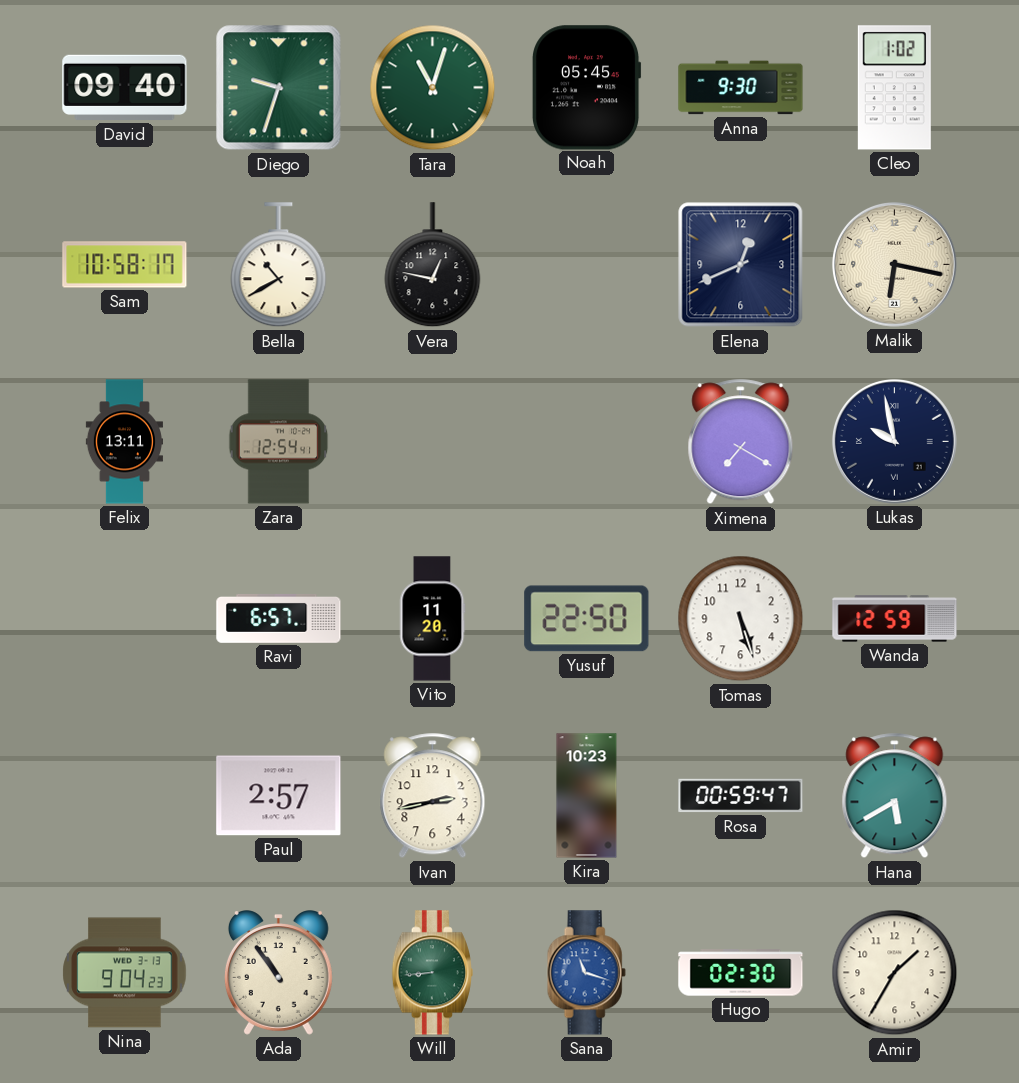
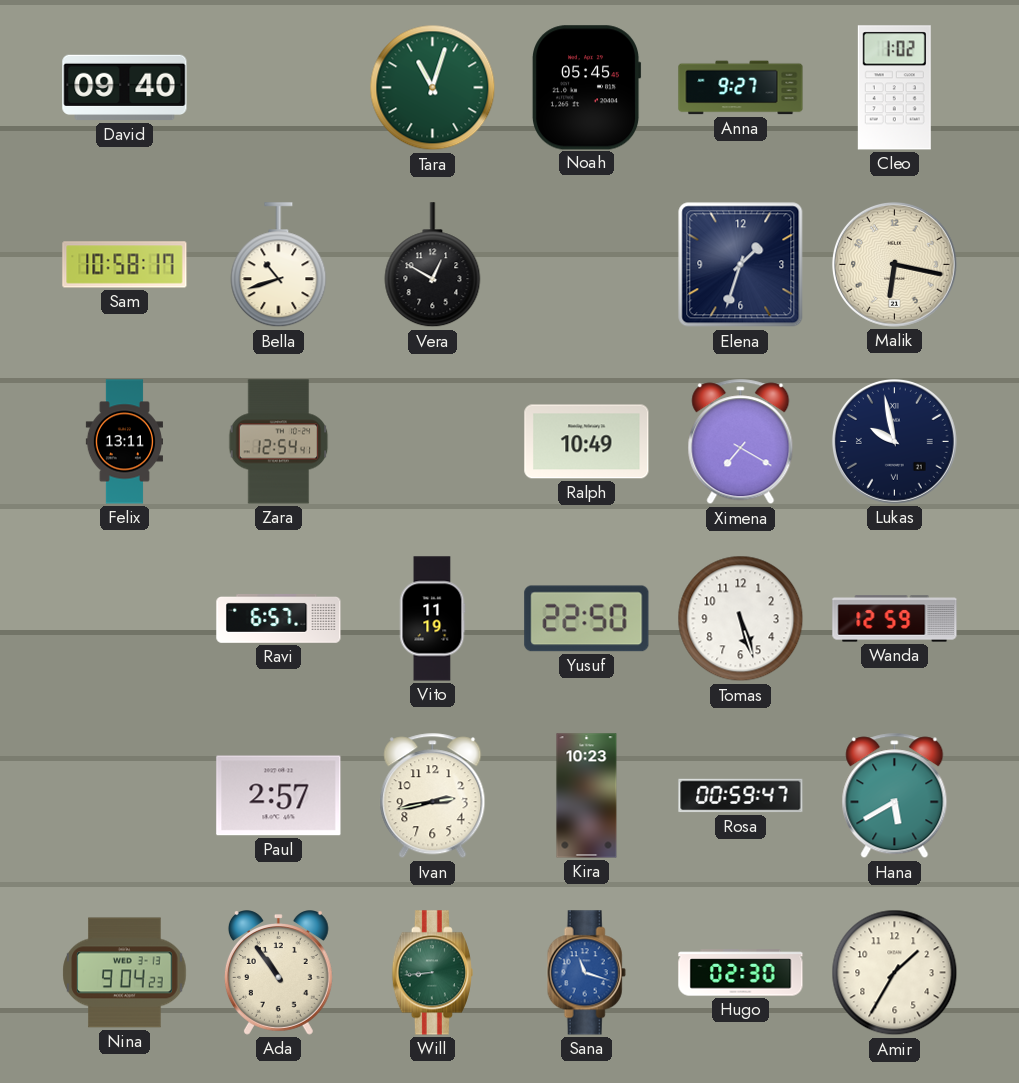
Diego: 9:33 -> none
Anna: 9:30 -> 9:27
Bella: 10:40 -> 10:42
Vera: 12:47 -> 12:50
Elena: 12:41 -> 1:33
Ralph: none -> 10:49
Vito: 11:20 -> 11:19
